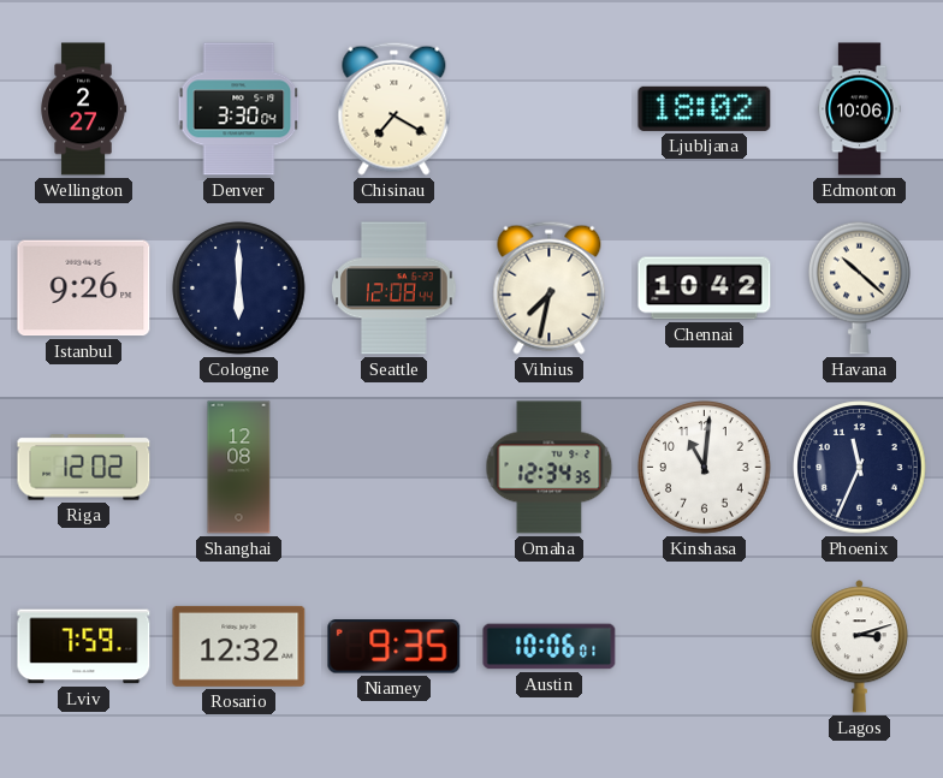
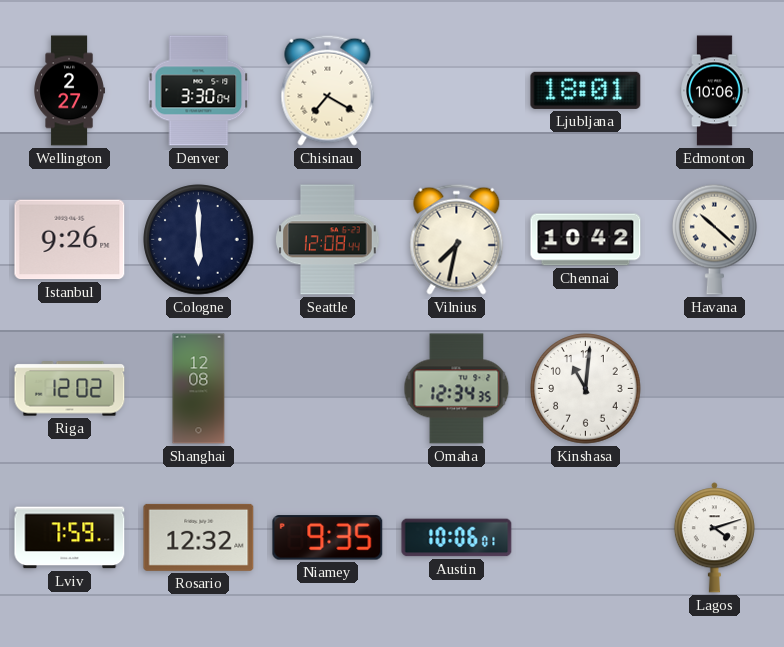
Ljubljana: 18:02 -> 18:01
Phoenix: 11:34 -> none
Lagos: 3:12 -> 4:12
